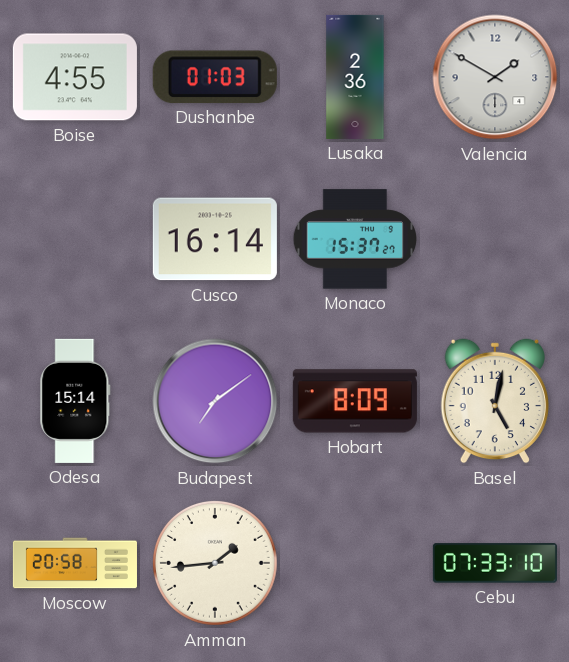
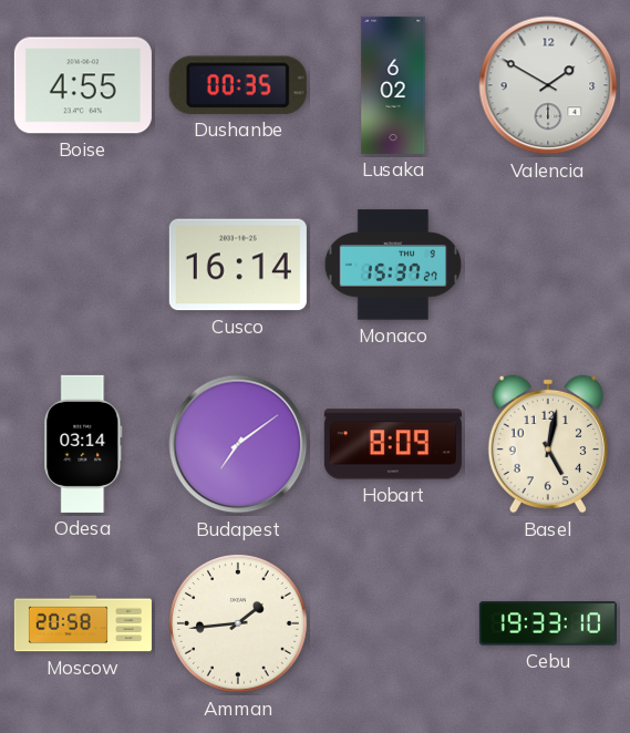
Dushanbe: 01:03 -> 00:35
Lusaka: 2:36 -> 6:02
Odesa: 15:14 -> 03:14
Cebu: 07:33 -> 19:33
